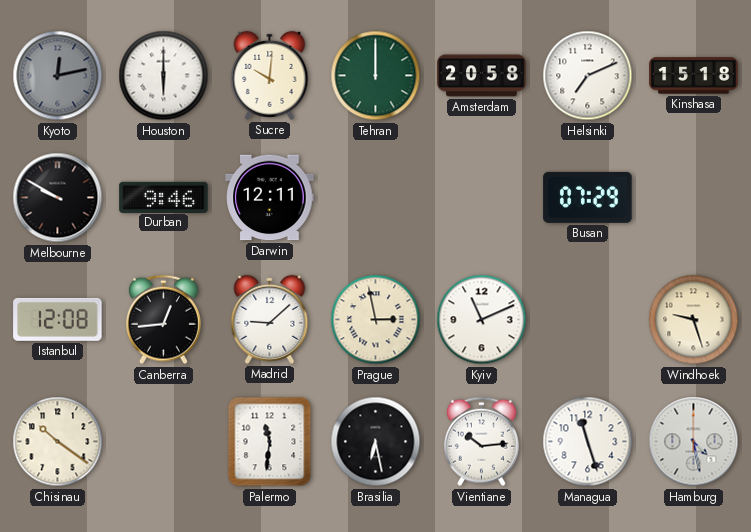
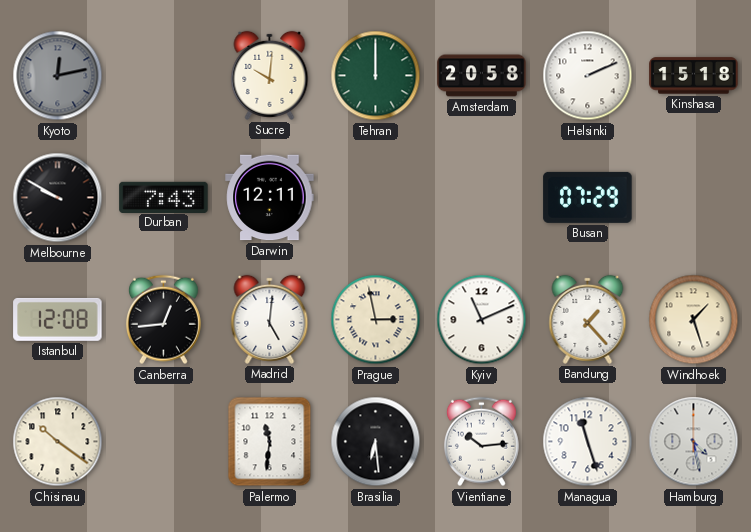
Houston: 6:00 -> none
Helsinki: 7:11 -> 2:11
Durban: 9:46 -> 7:43
Madrid: 9:08 -> 5:01
Bandung: none -> 1:23
Windhoek: 9:27 -> 1:27
Brasilia: 6:28 -> 6:29
